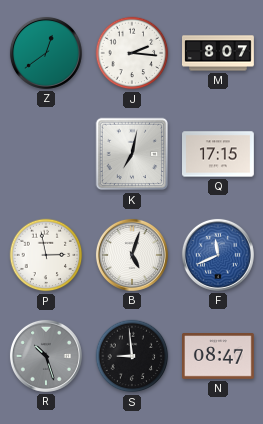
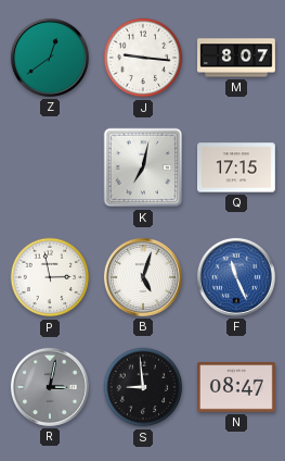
J: 2:16 -> 9:16
F: 11:41 -> 11:26
R: 10:27 -> 3:02
